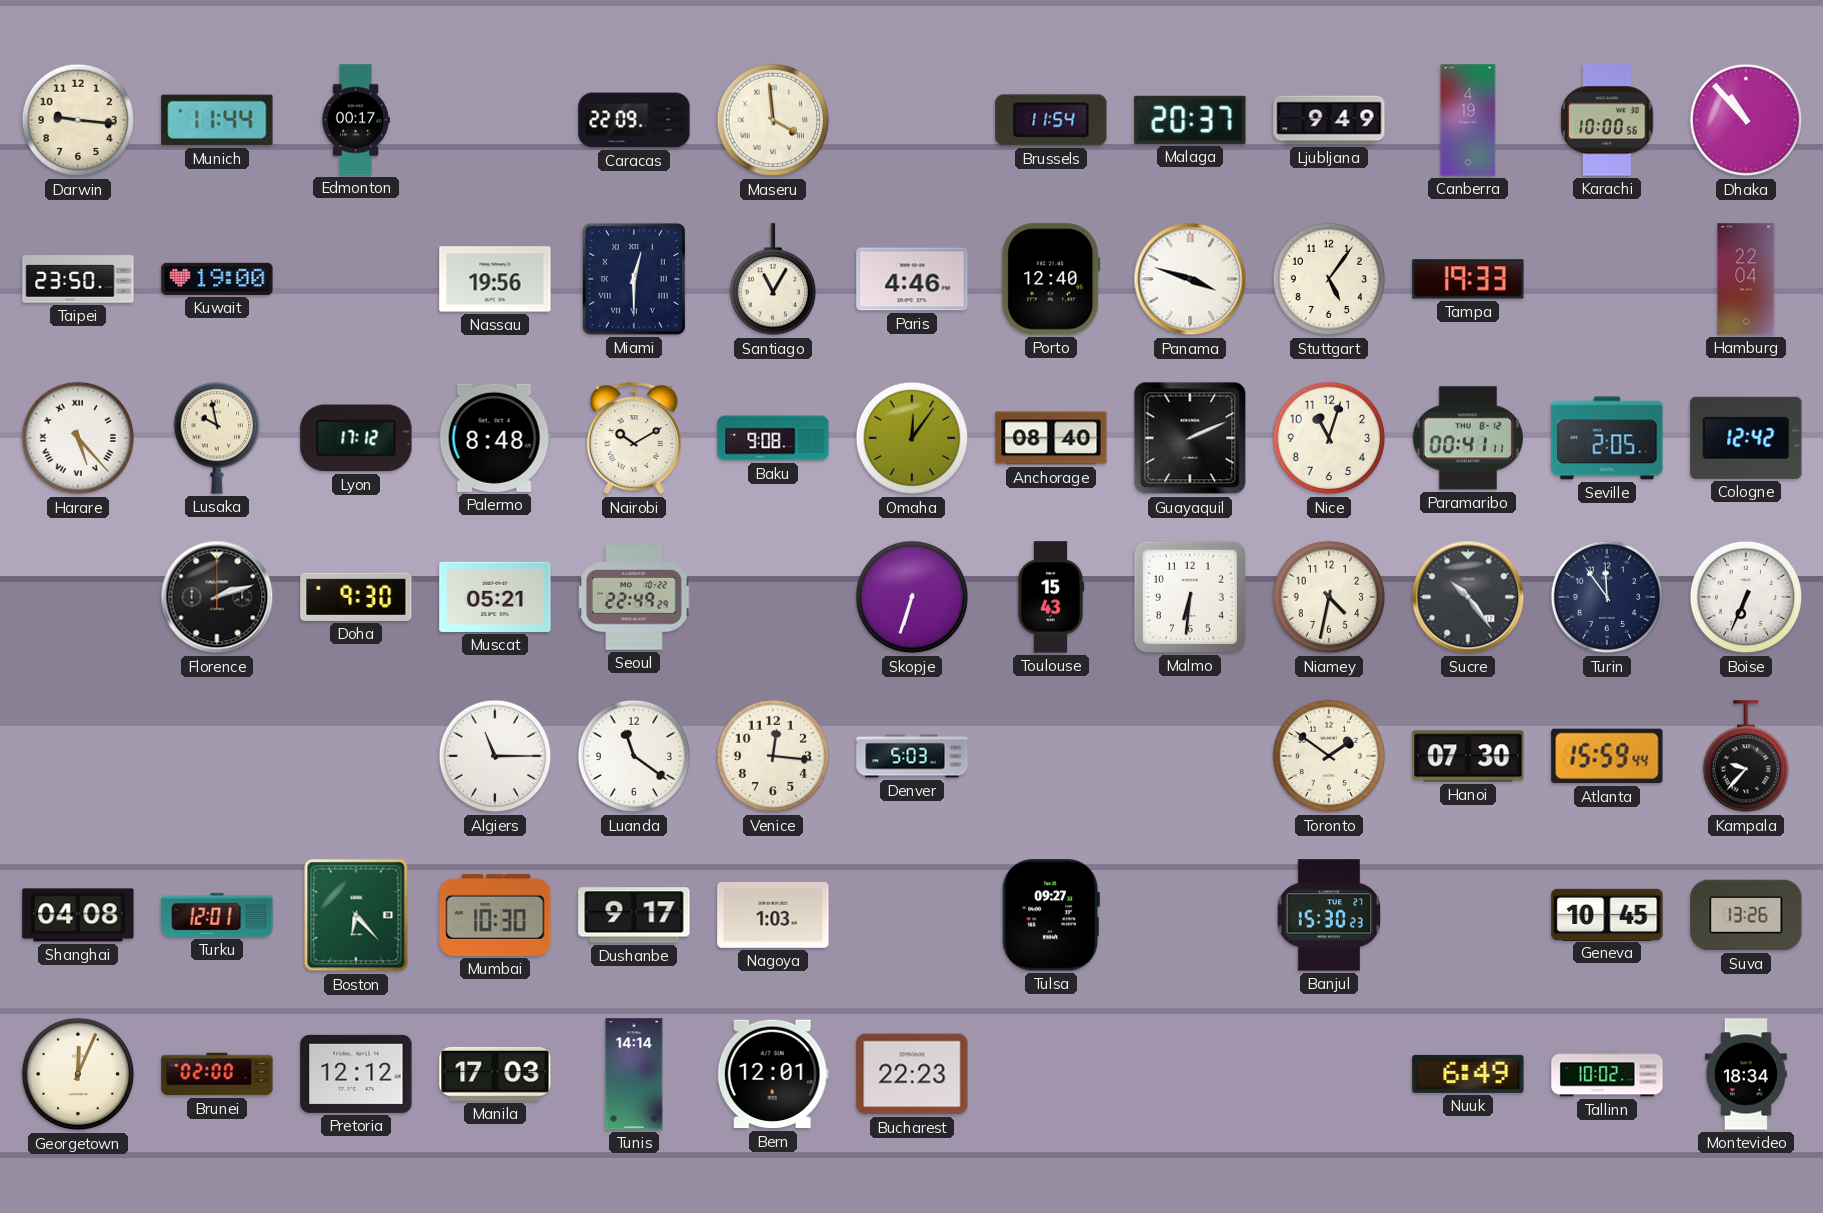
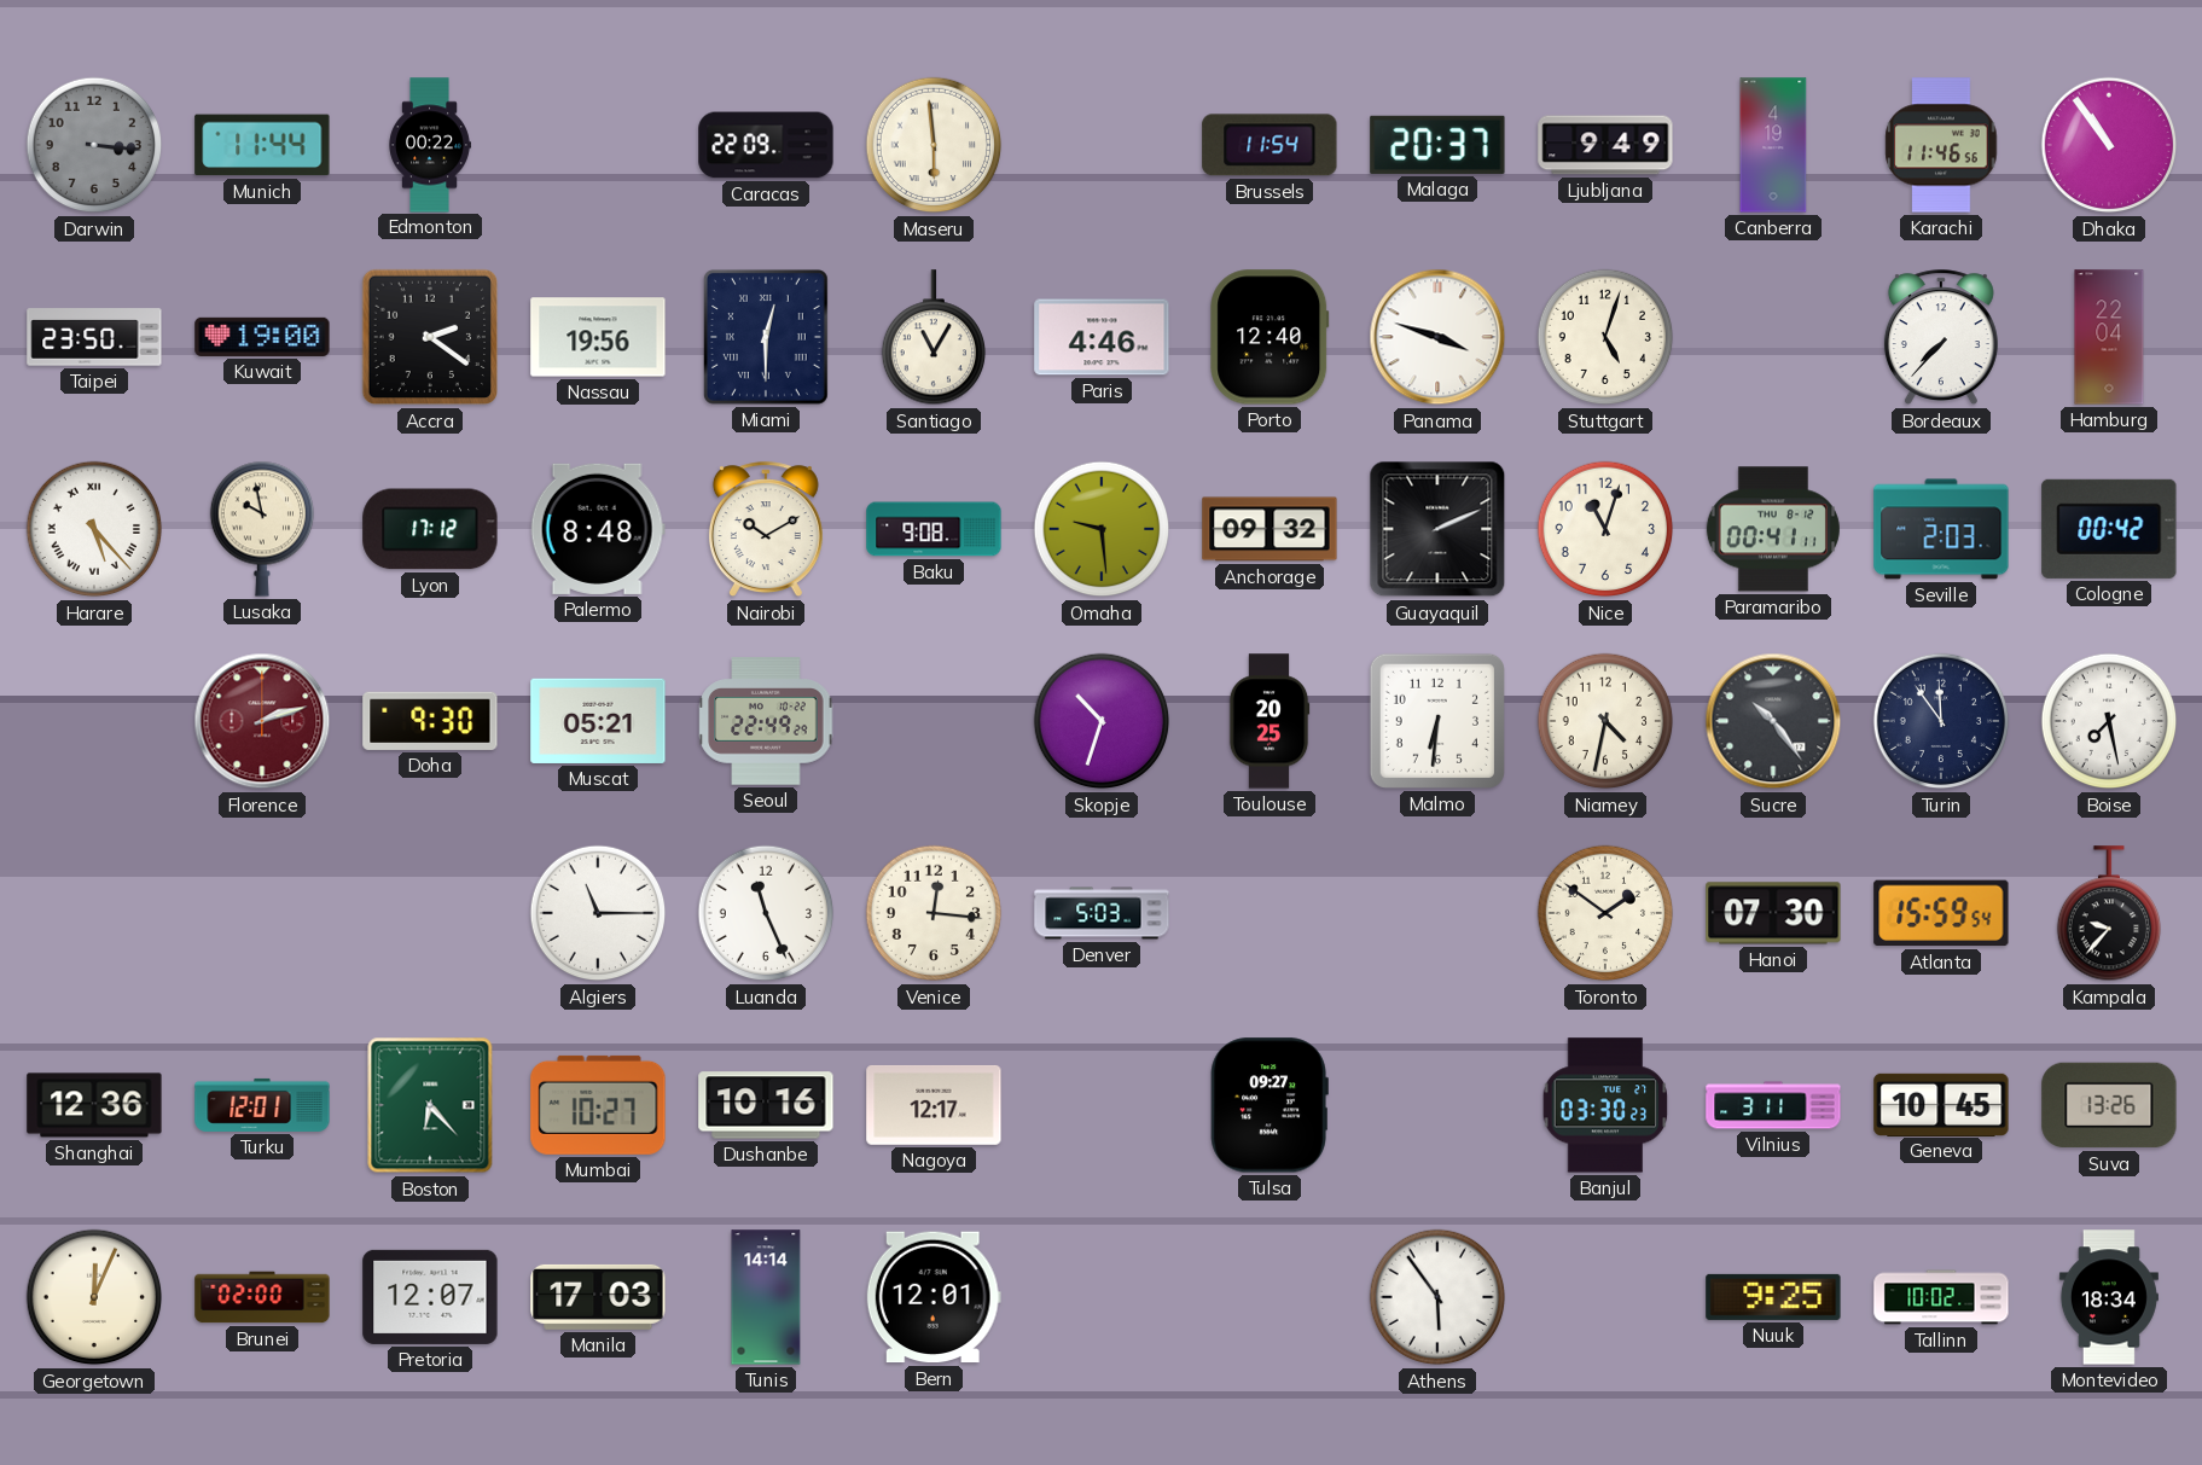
Darwin: 9:16 -> 3:16
Darwin dial: cream -> grey
Edmonton: 00:17 -> 00:22
Maseru: 3:59 -> 5:59
Karachi: 10:00 -> 11:46
Dhaka: 10:53 -> 10:54
Accra: none -> 2:21
Stuttgart: 5:06 -> 5:03
Tampa: 19:33 -> none
Bordeaux: none -> 7:37
Omaha: 12:06 -> 9:29
Anchorage: 08:40 -> 09:32
Seville: 2:05 -> 2:03
Cologne: 12:42 -> 00:42
Florence dial: black -> burgundy
Skopje: 6:33 -> 10:33
Toulouse: 15:43 -> 20:25
Boise: 6:34 -> 7:28
Luanda: 11:21 -> 11:26
Atlanta: 15:59:44 -> 15:59:54
Shanghai: 04:08 -> 12:36
Mumbai: 10:30 -> 10:27
Dushanbe: 9:17 -> 10:16
Nagoya: 1:03 -> 12:17
Banjul: 15:30 -> 03:30
Vilnius: none -> 3:11
Pretoria: 12:12 -> 12:07
Bucharest: 22:23 -> none
Athens: none -> 5:54
Nuuk: 6:49 -> 9:25
